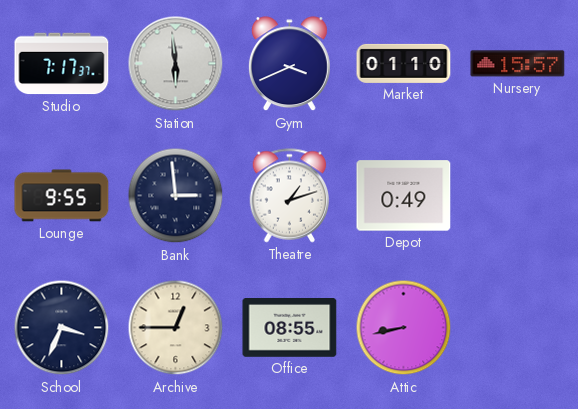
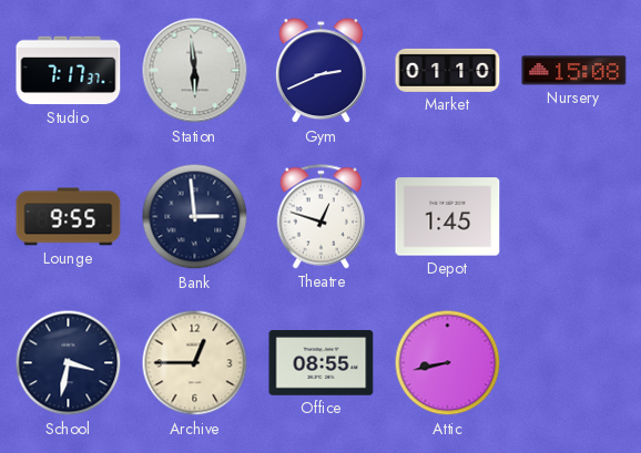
Gym: 3:41 -> 2:41
Nursery: 15:57 -> 15:08
Theatre: 1:12 -> 12:48
Depot: 0:49 -> 1:45
School: 3:34 -> 3:32
